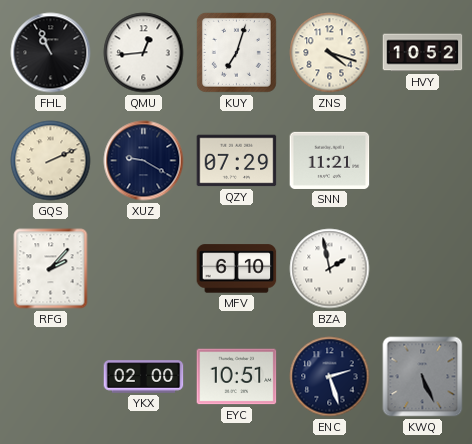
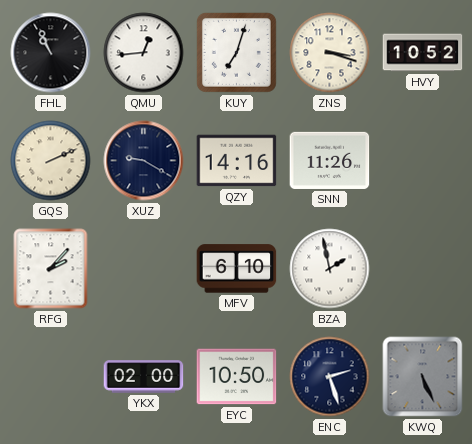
ZNS: 4:18 -> 3:18
QZY: 07:29 -> 14:16
SNN: 11:21 -> 11:26
EYC: 10:51 -> 10:50
